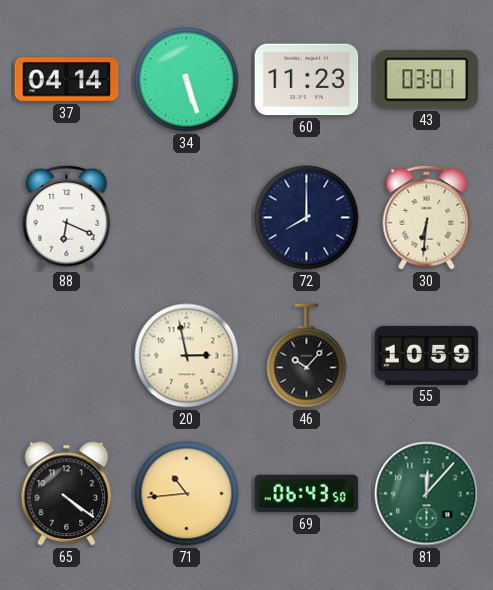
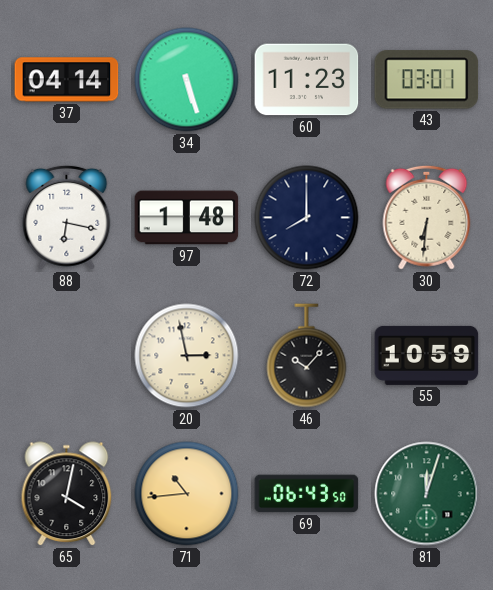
88: 6:19 -> 6:17
97: none -> 1:48
65: 4:21 -> 4:02
81: 12:07 -> 12:03
